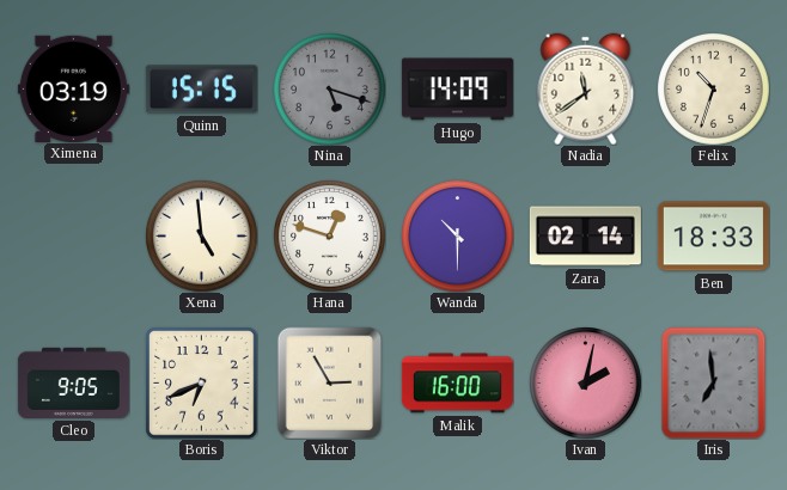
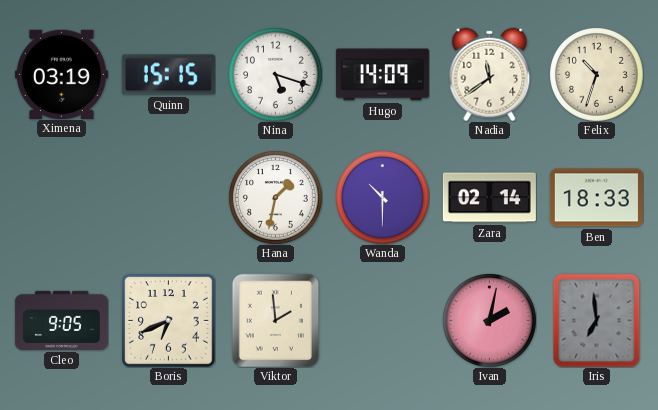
Nina dial: grey -> white
Xena: 4:59 -> none
Hana: 12:48 -> 1:32
Viktor: 2:55 -> 1:59
Malik: 16:00 -> none
